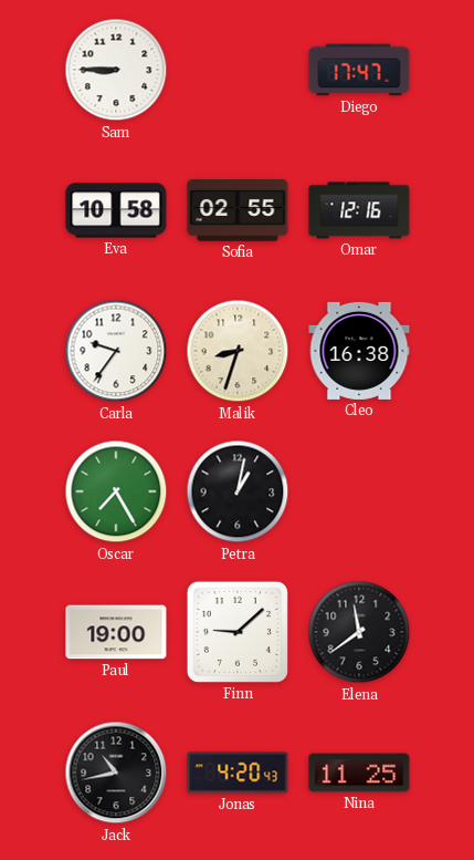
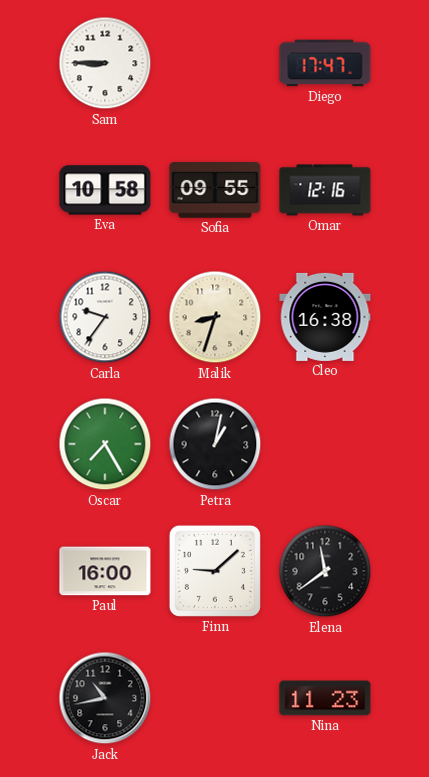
Sofia: 02:55 -> 09:55
Paul: 19:00 -> 16:00
Jonas: 4:20 -> none
Nina: 11:25 -> 11:23
